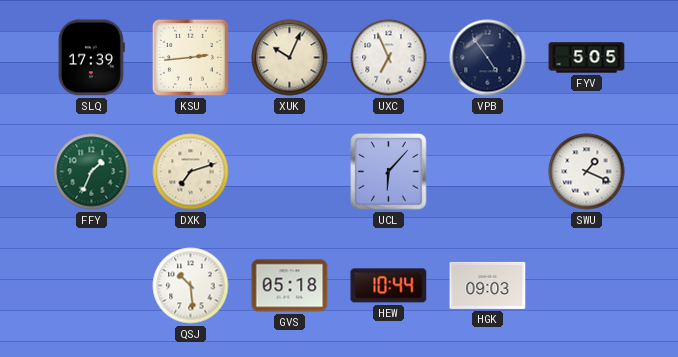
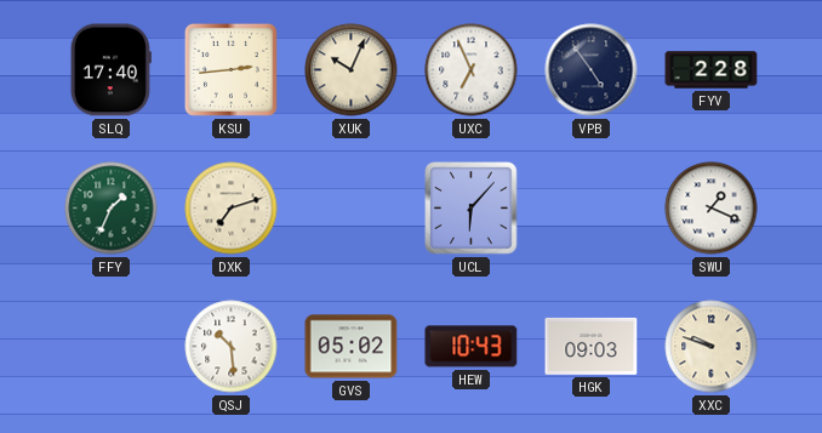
SLQ: 17:39 -> 17:40
FYV: 5:05 -> 2:28
GVS: 05:18 -> 05:02
HEW: 10:44 -> 10:43
XXC: none -> 9:48
